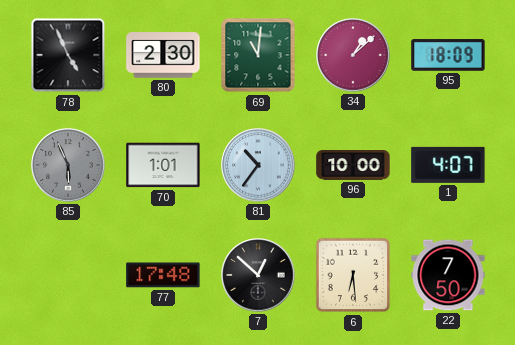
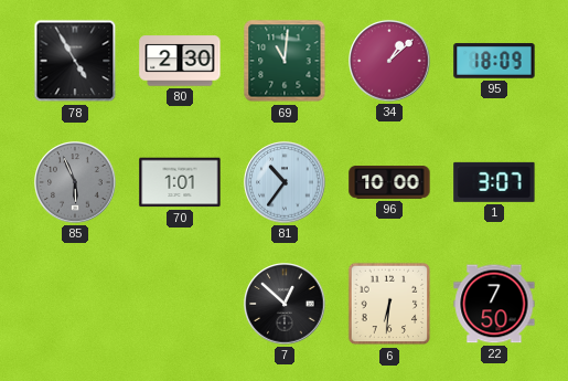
78: 4:56 -> 4:55
1: 4:07 -> 3:07
77: 17:48 -> none
6: 6:29 -> 6:31
